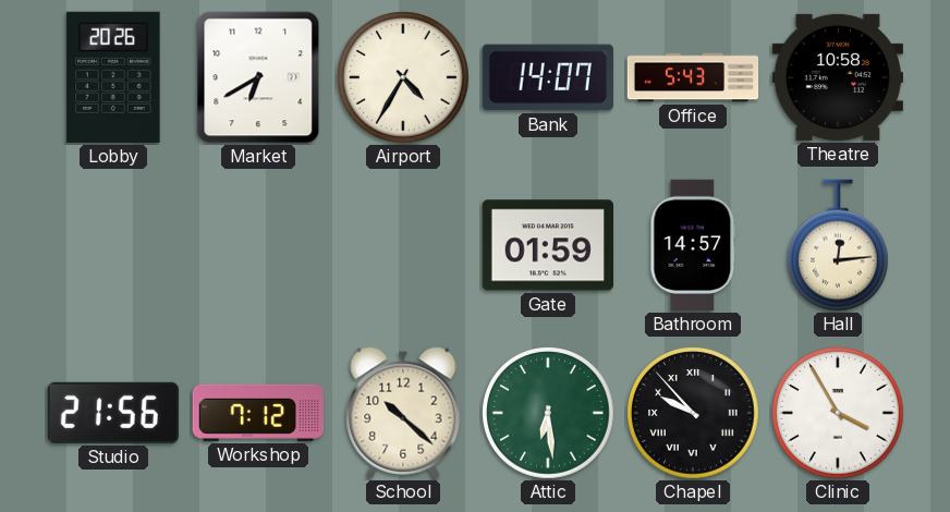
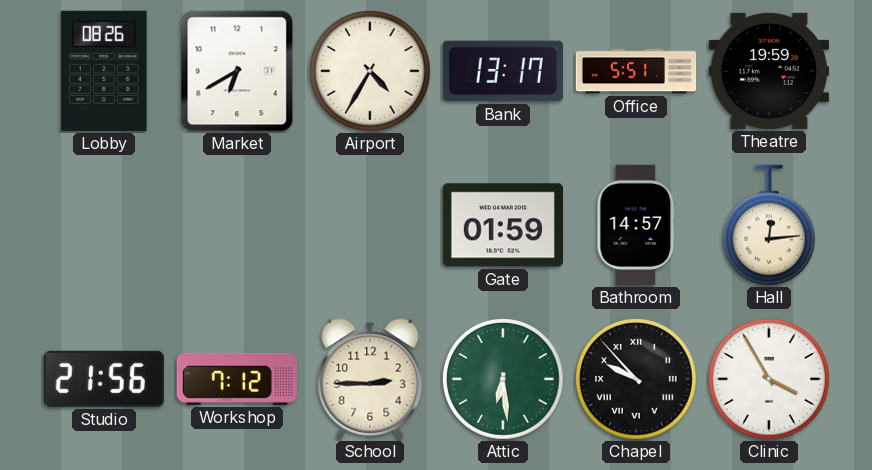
Lobby: 20:26 -> 08:26
Bank: 14:07 -> 13:17
Office: 5:43 -> 5:51
Theatre: 10:58 -> 19:59
School: 10:22 -> 2:45
